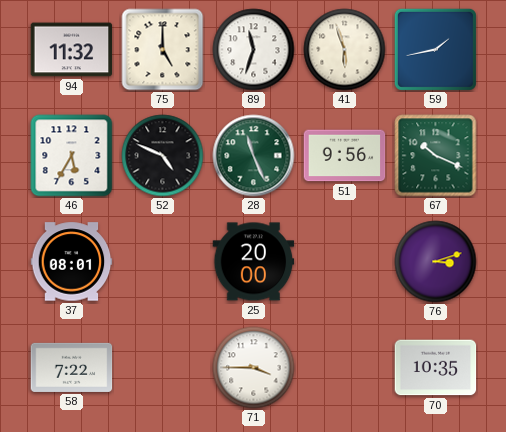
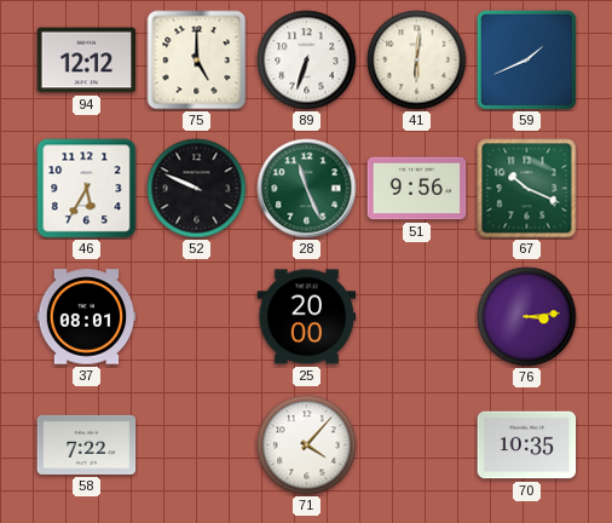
94: 11:32 -> 12:12
89: 11:33 -> 6:33
41: 5:57 -> 6:01
59: 1:43 -> 1:41
52: 4:49 -> 9:49
76: 3:12 -> 3:14
71: 3:45 -> 4:07
